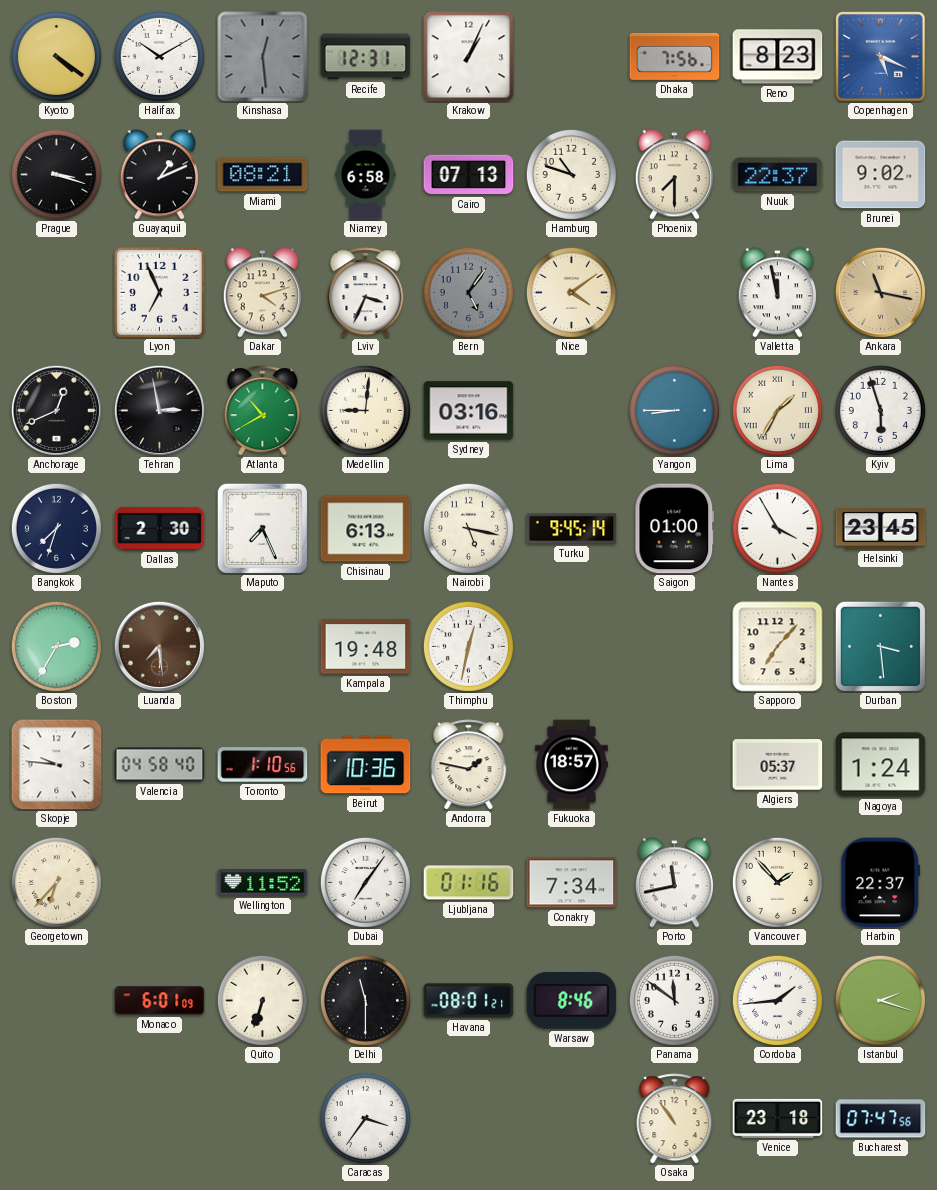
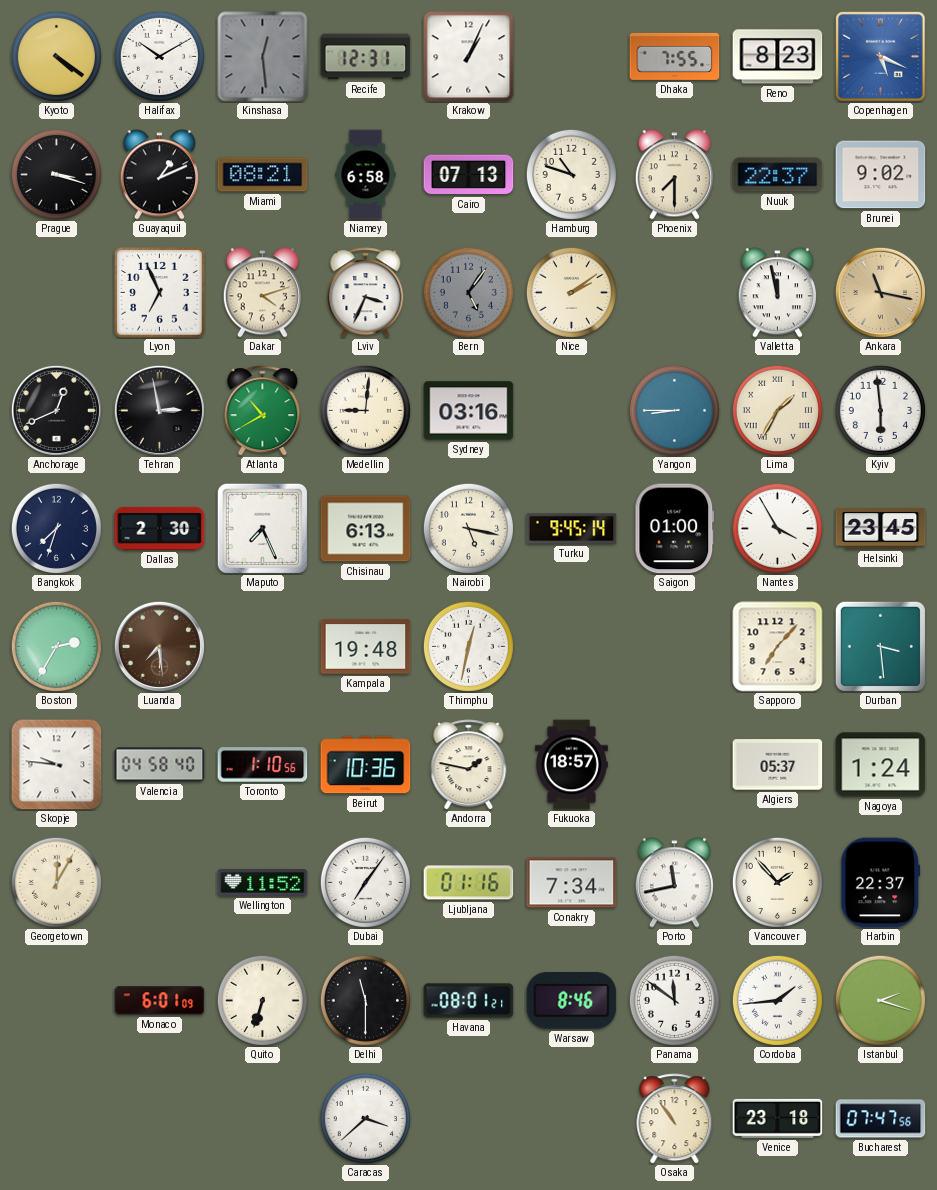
Dhaka: 7:56 -> 7:55
Nice: 4:09 -> 2:09
Kyiv: 5:57 -> 5:59
Georgetown: 6:37 -> 12:05
Caracas: 3:36 -> 3:38
